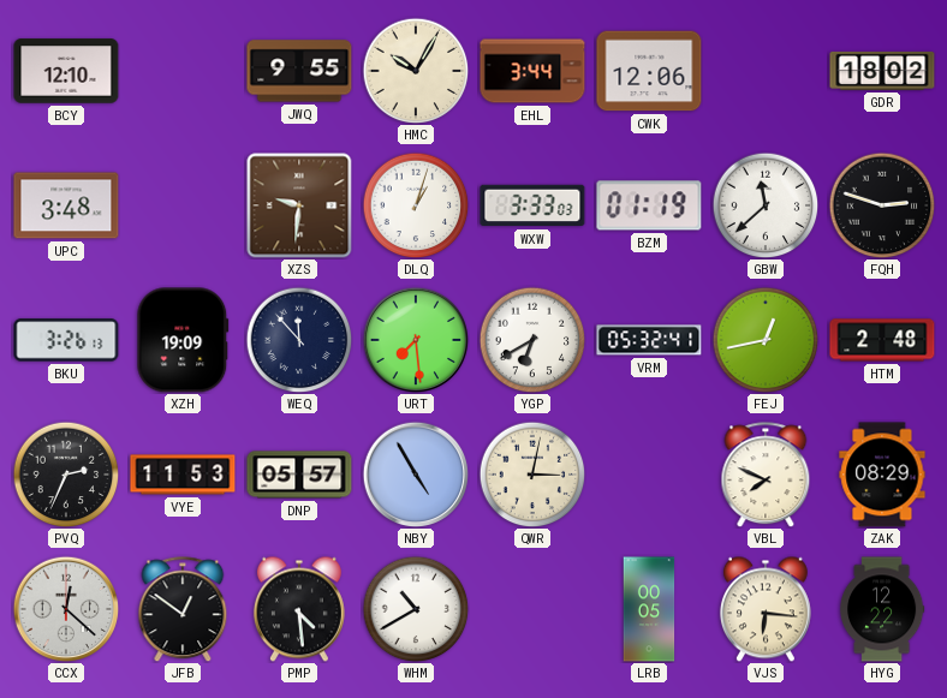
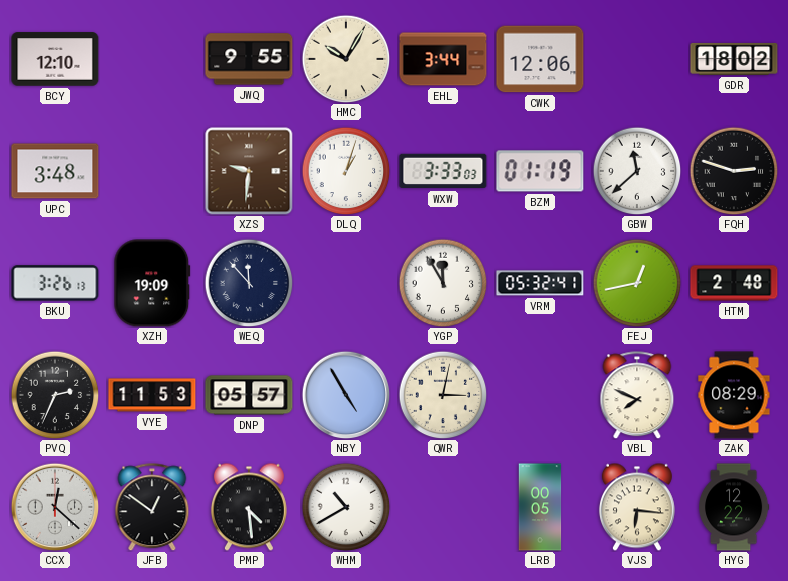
URT: 7:29 -> none
YGP: 6:40 -> 11:55
